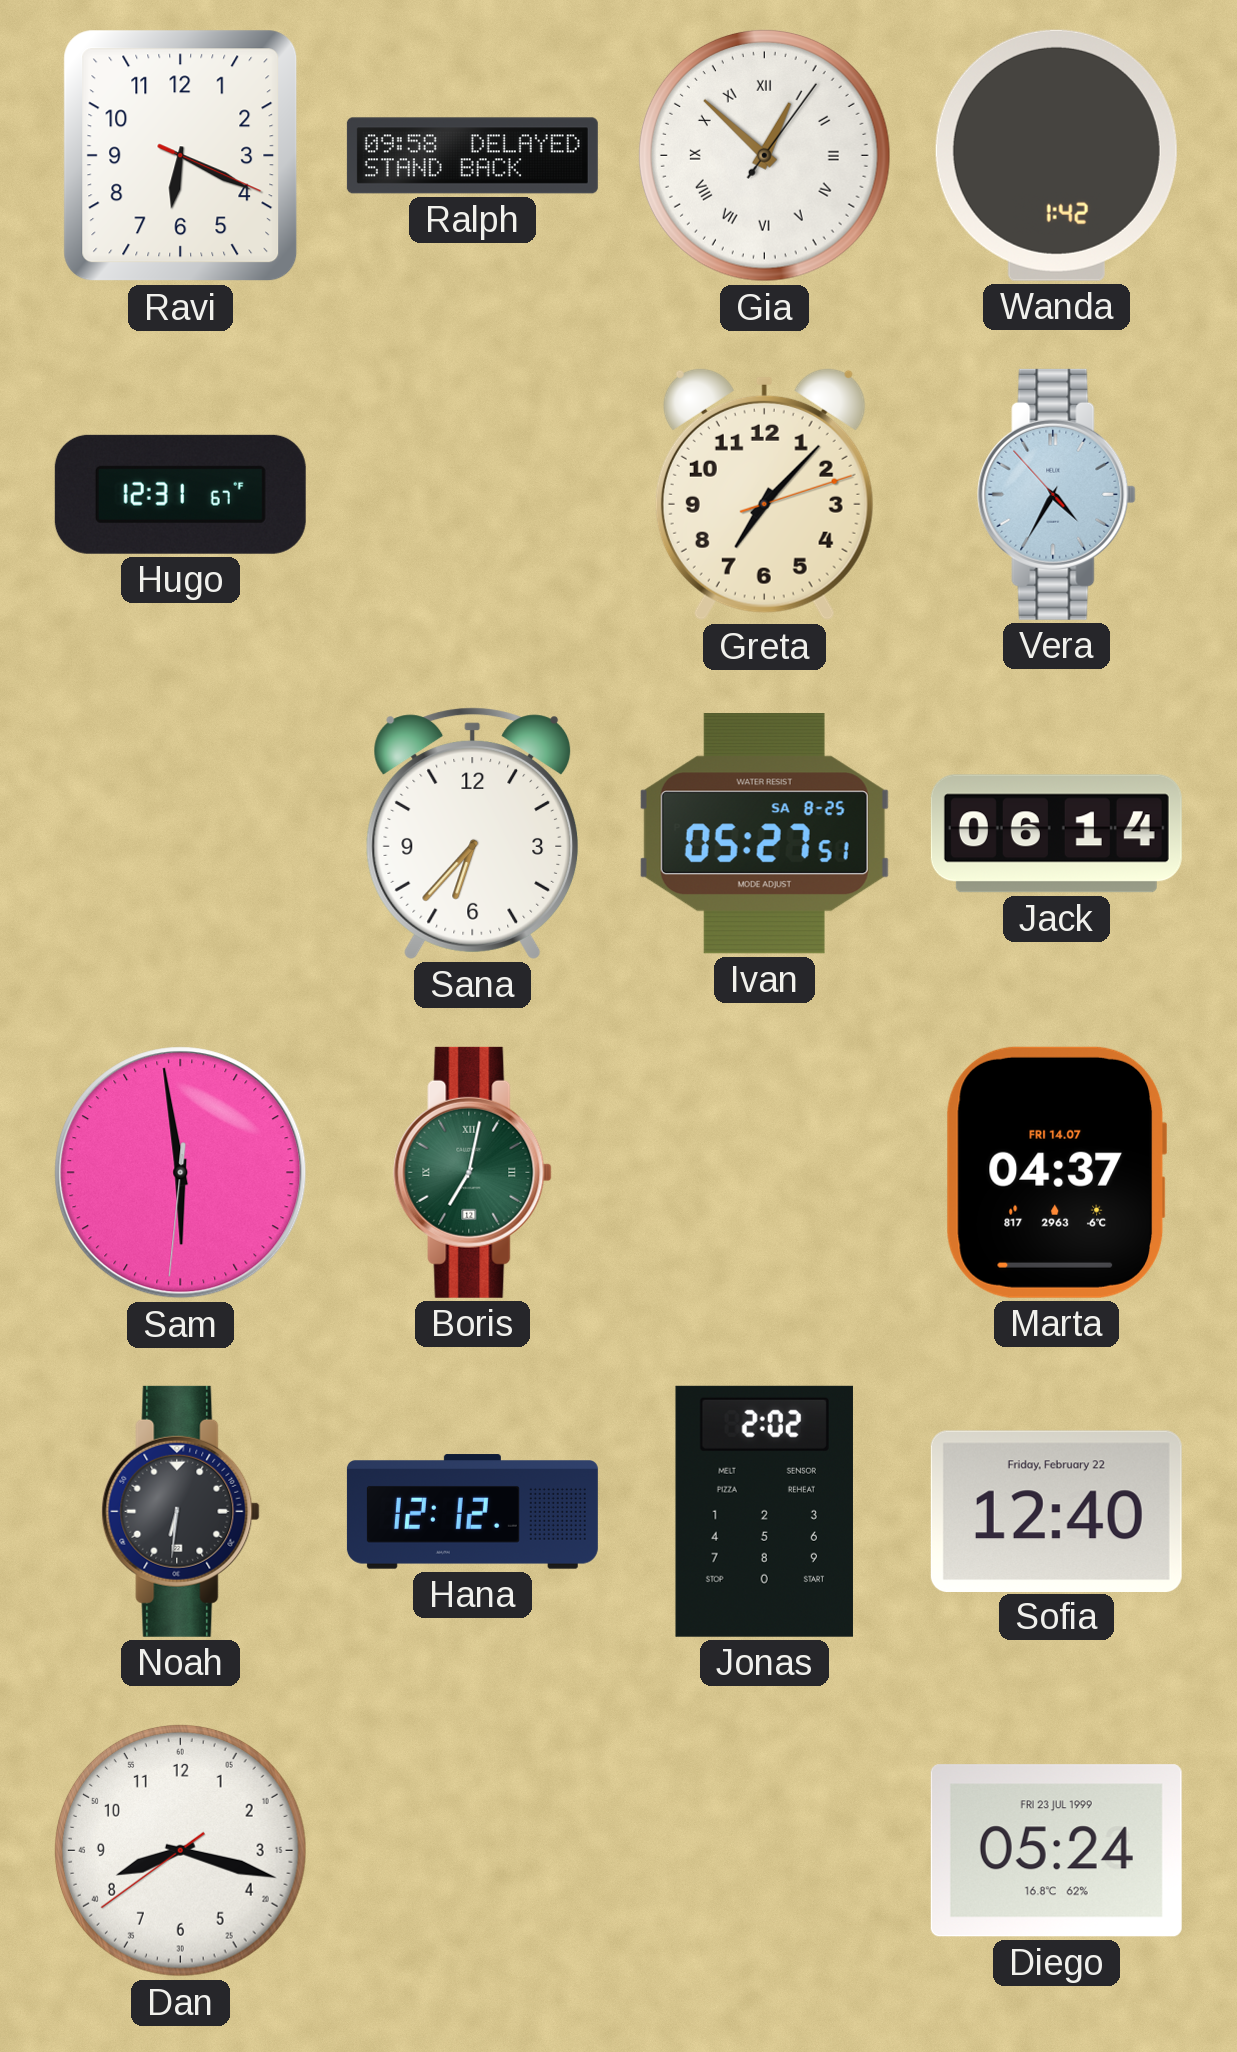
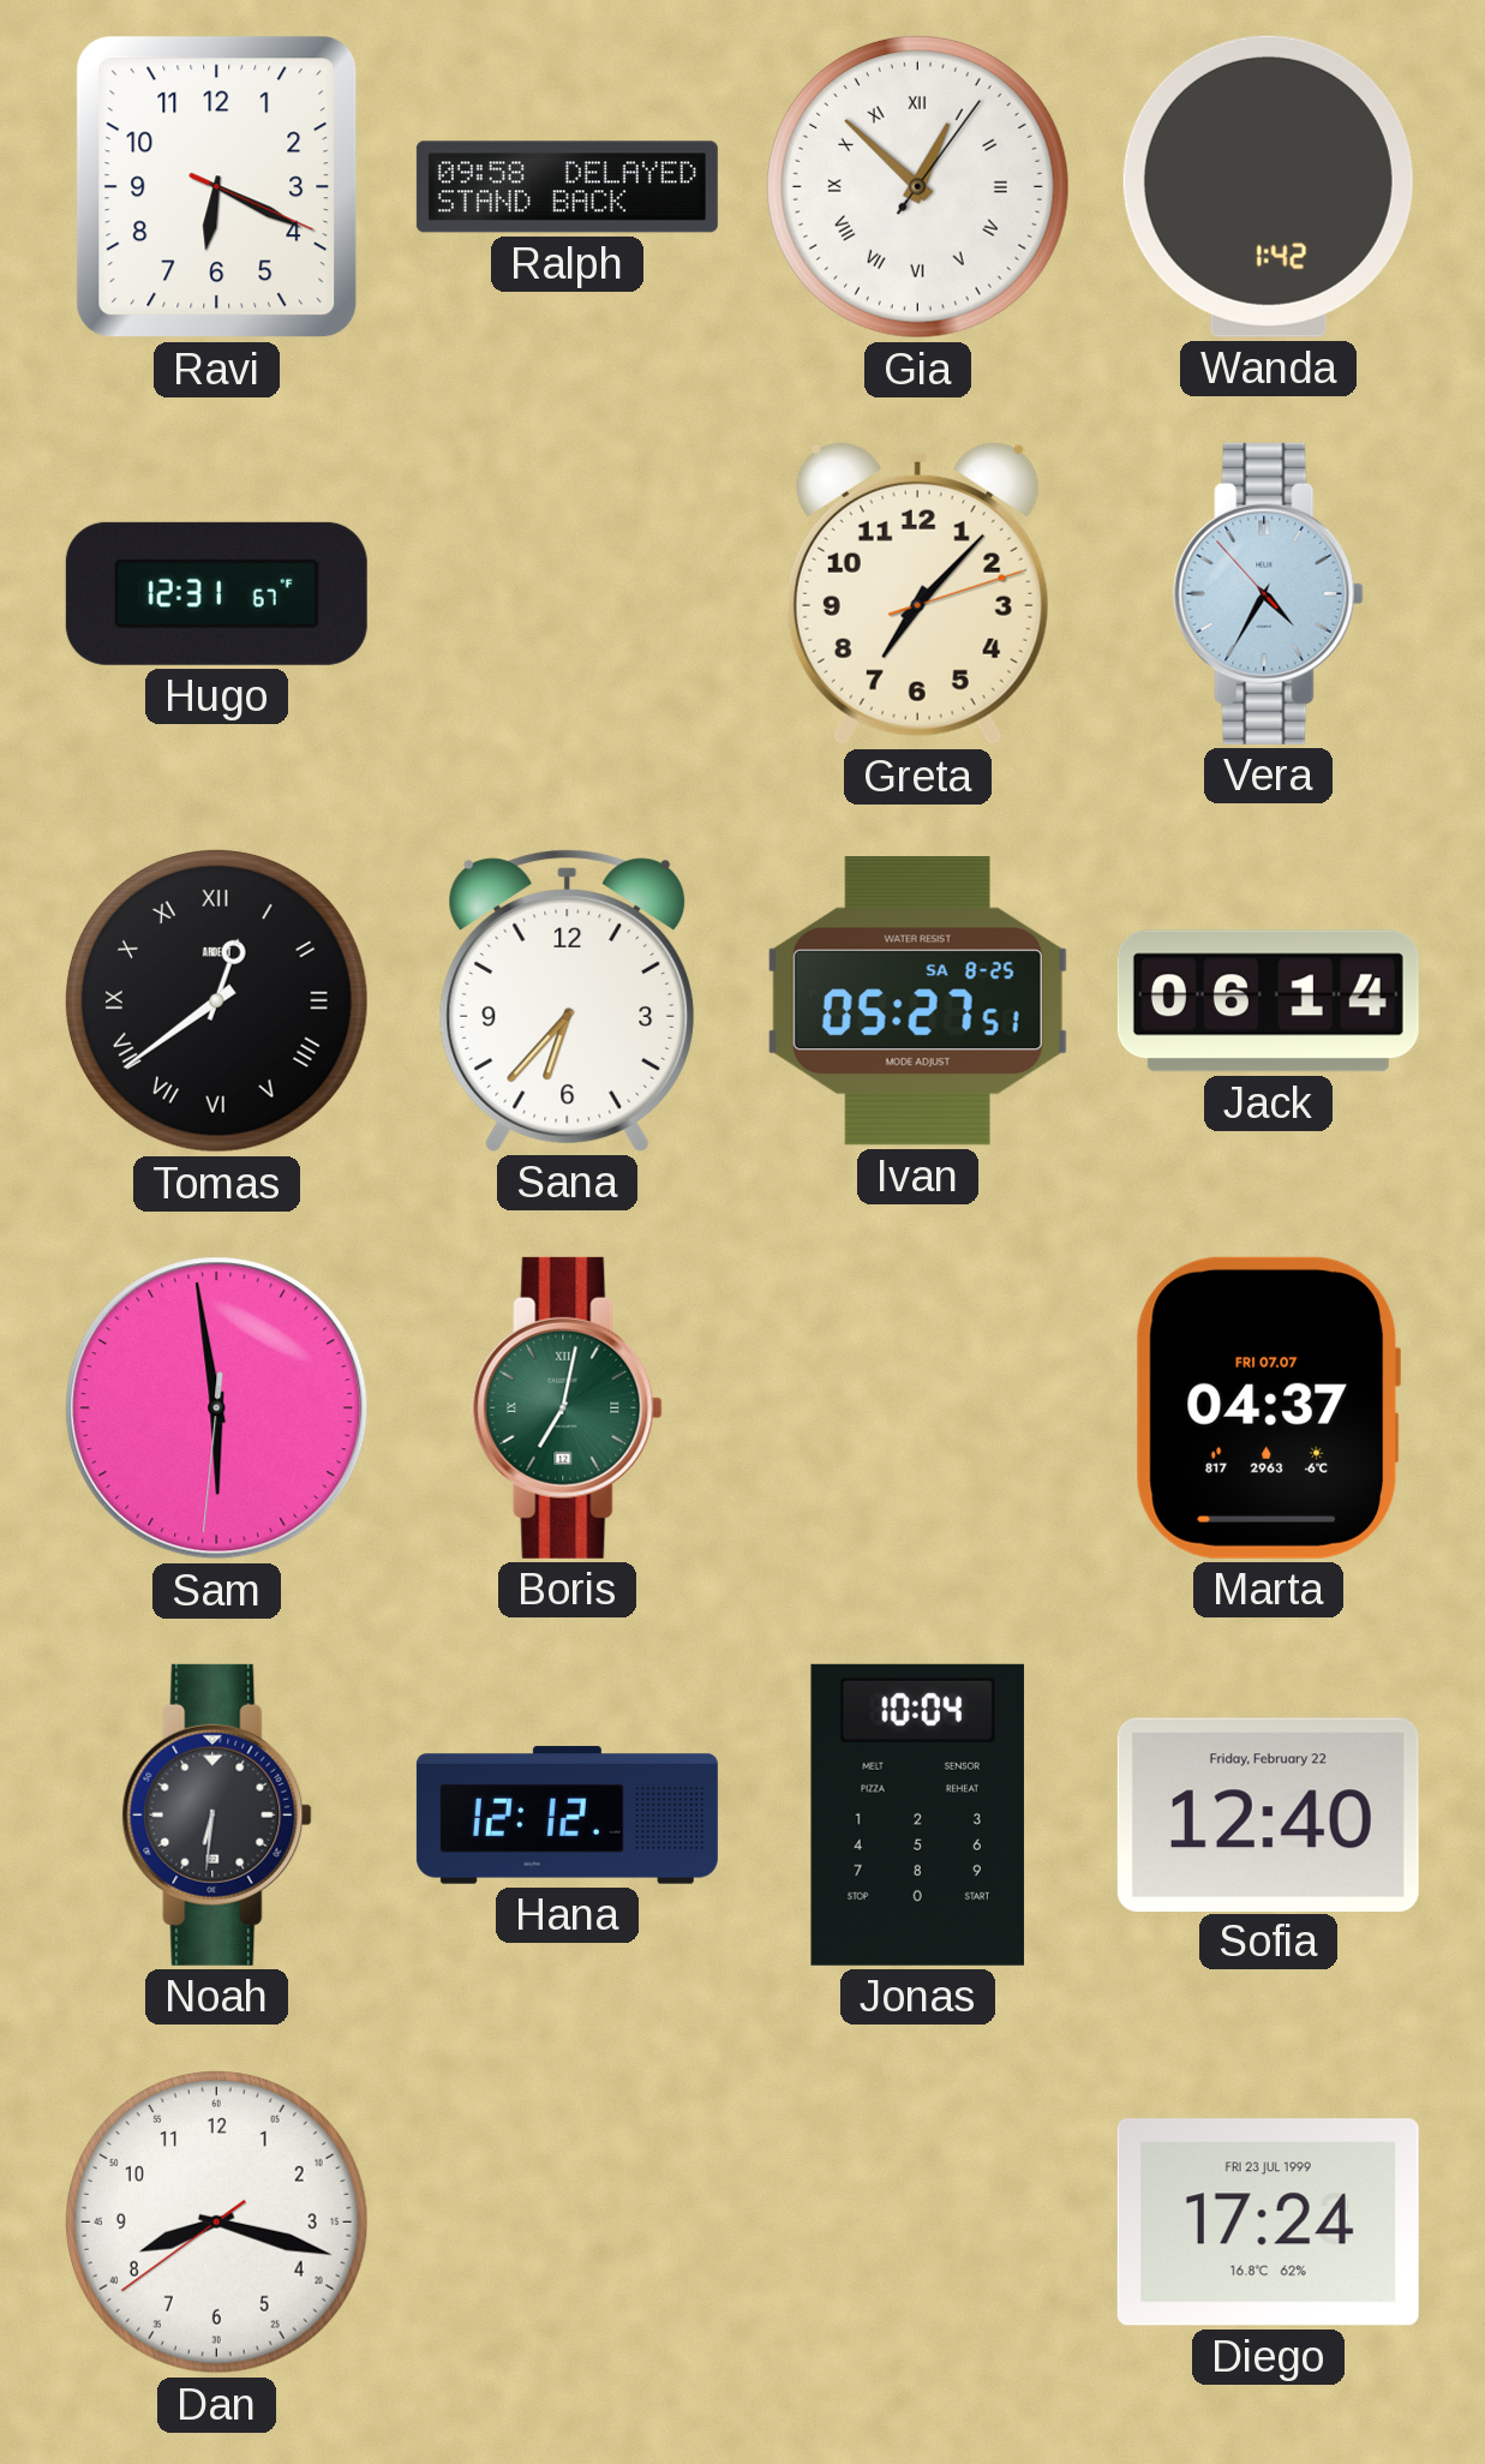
Tomas: none -> 12:39
Marta date: FRI 14.07 -> FRI 07.07
Jonas: 2:02 -> 10:04
Diego: 05:24 -> 17:24
